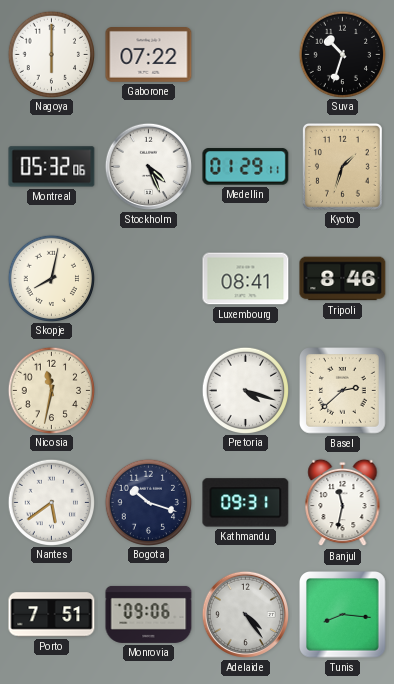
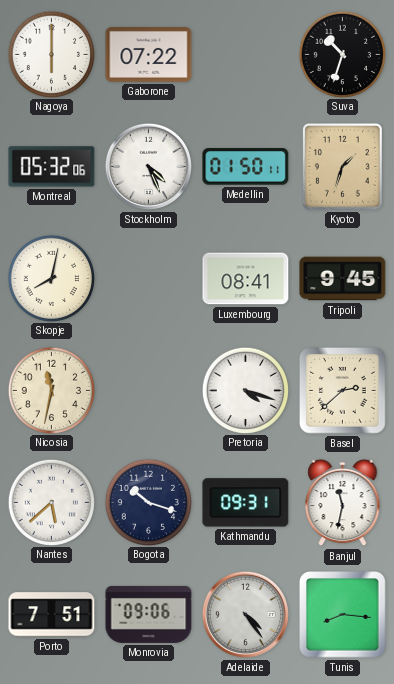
Medellin: 01:29 -> 01:50
Tripoli: 8:46 -> 9:45
Nantes: 5:39 -> 5:38
